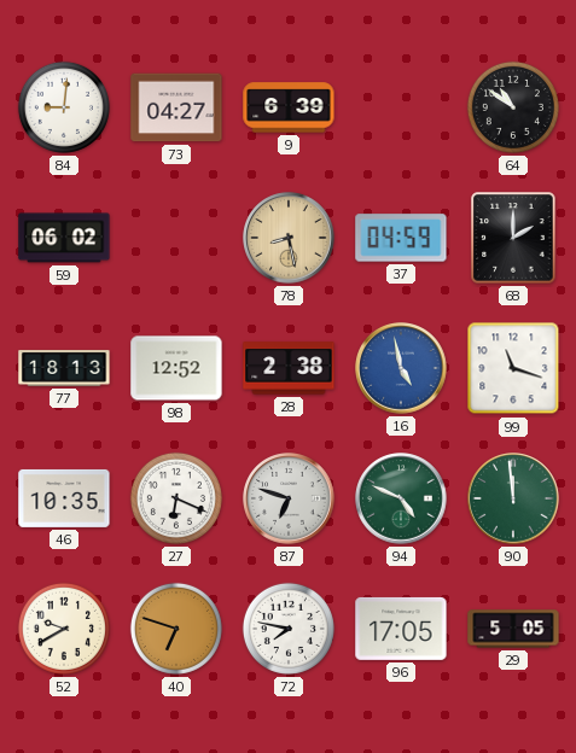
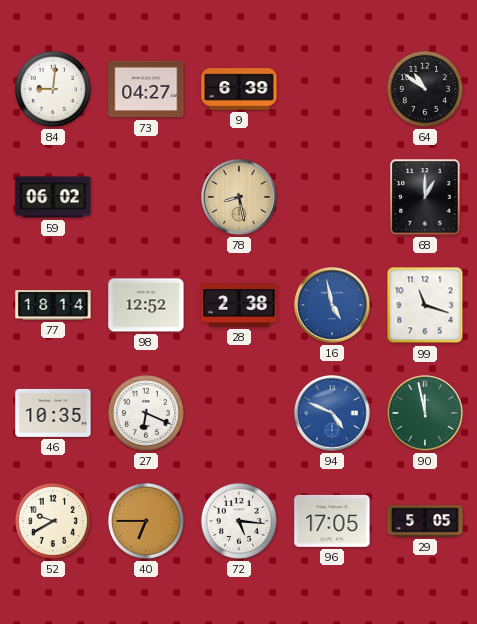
37: 04:59 -> none
68: 2:00 -> 1:00
77: 18:13 -> 18:14
87: 6:48 -> none
94 dial: green -> blue
90: 11:59 -> 11:58
40: 6:48 -> 6:45
72: 7:47 -> 5:16
